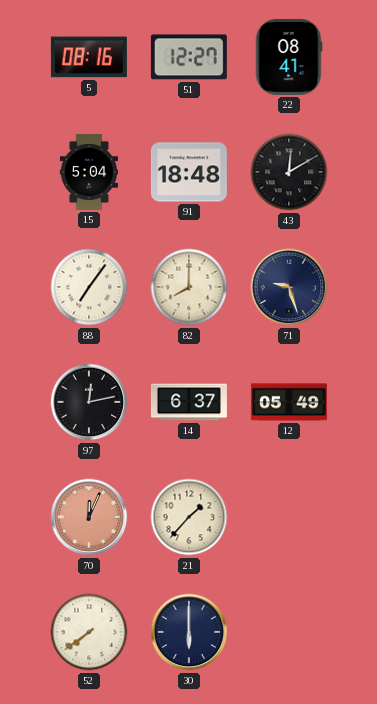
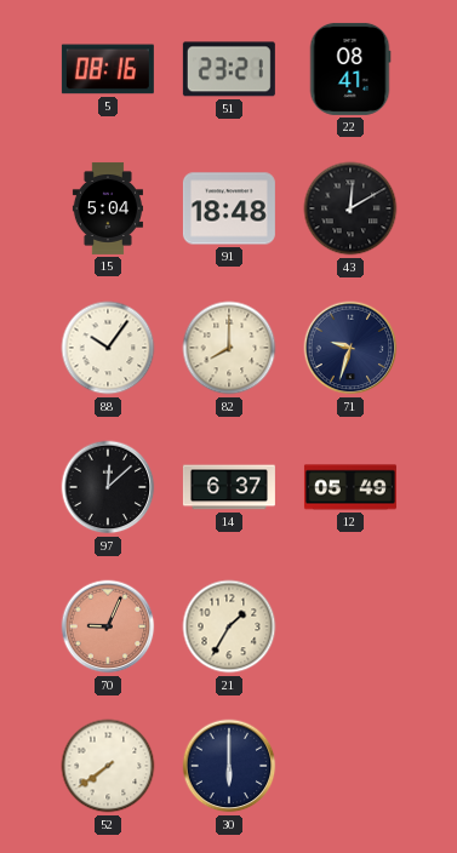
51: 12:27 -> 23:21
88: 7:06 -> 10:06
71: 9:27 -> 9:33
97: 12:13 -> 12:08
70: 12:04 -> 9:04
21: 1:37 -> 1:35
